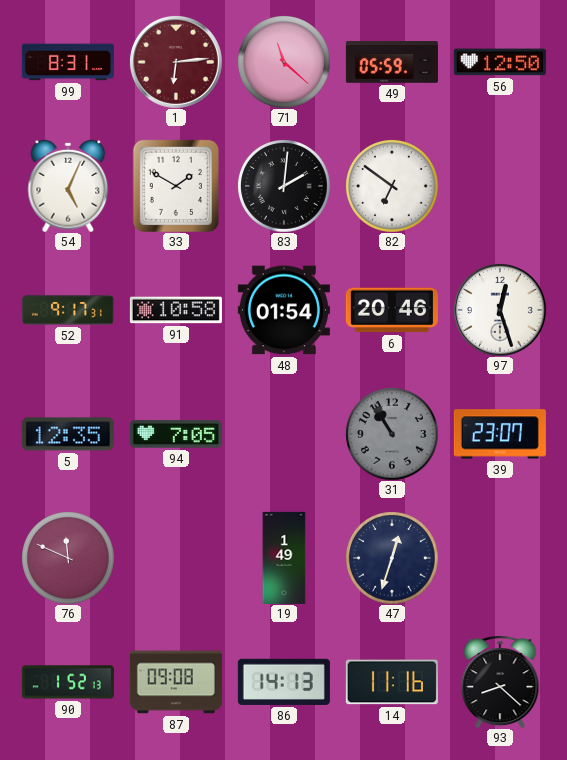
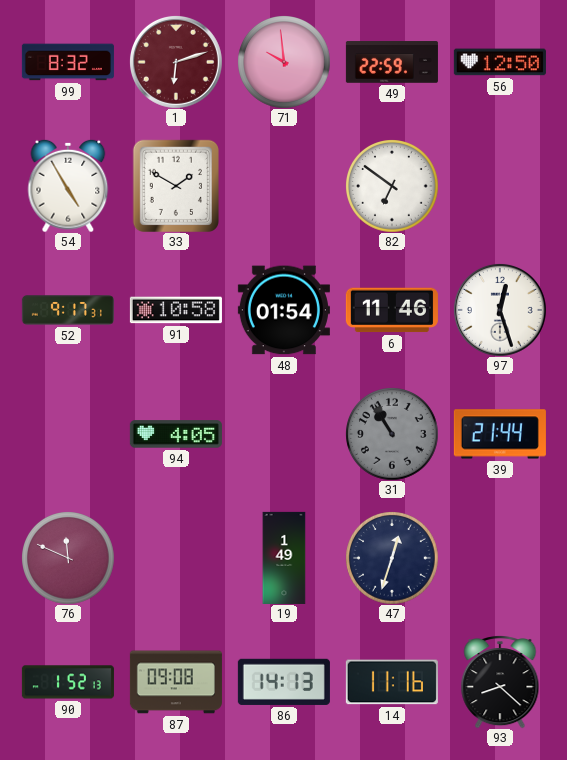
99: 8:31 -> 8:32
1: 6:14 -> 6:12
71: 11:22 -> 9:59
49: 05:59 -> 22:59
54: 5:04 -> 4:55
83: 2:01 -> none
6: 20:46 -> 11:46
5: 12:35 -> none
94: 7:05 -> 4:05
39: 23:07 -> 21:44
